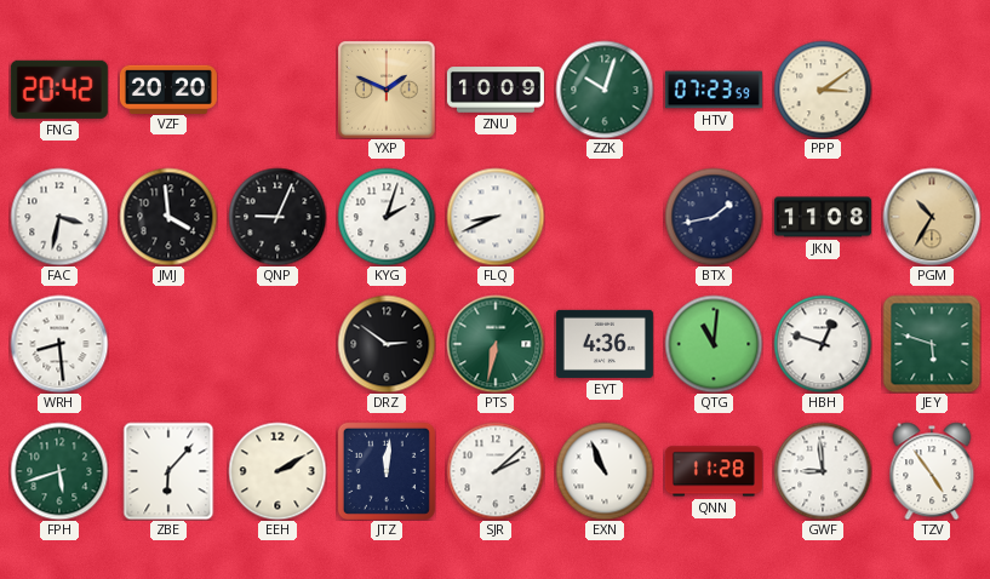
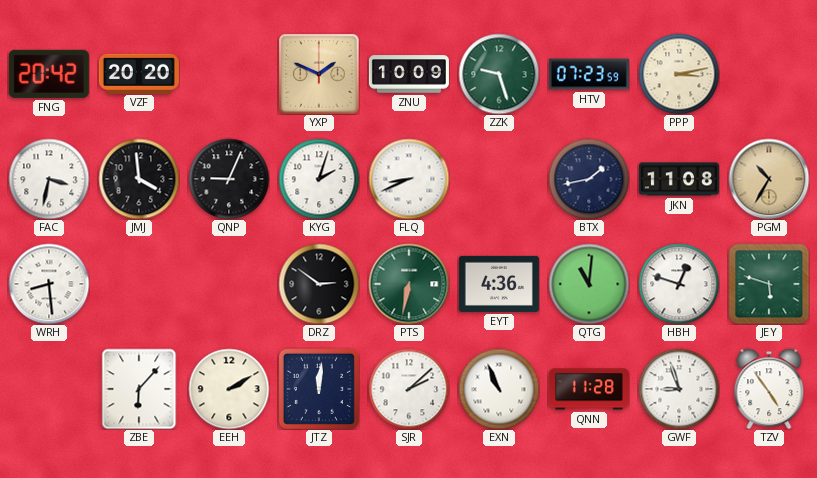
ZZK: 10:03 -> 9:27
PPP: 3:09 -> 3:13
FPH: 5:42 -> none
GWF: 8:59 -> 8:57
